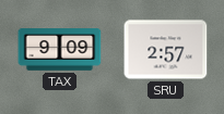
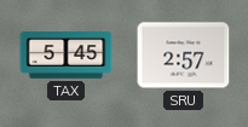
TAX: 9:09 -> 5:45
